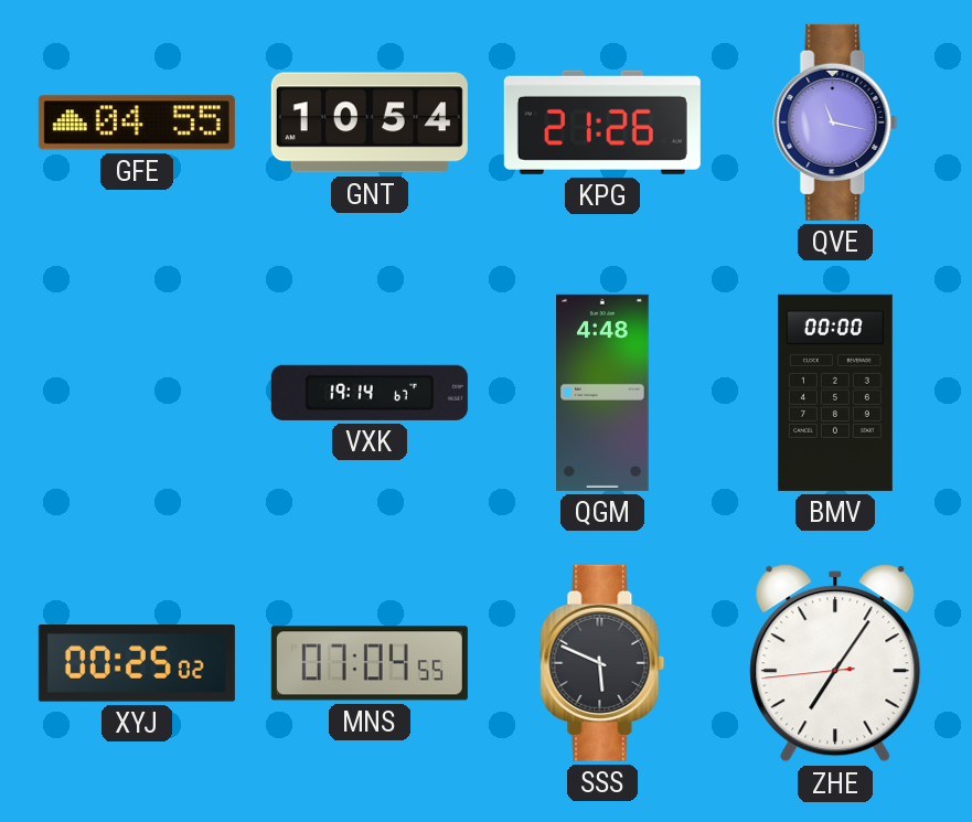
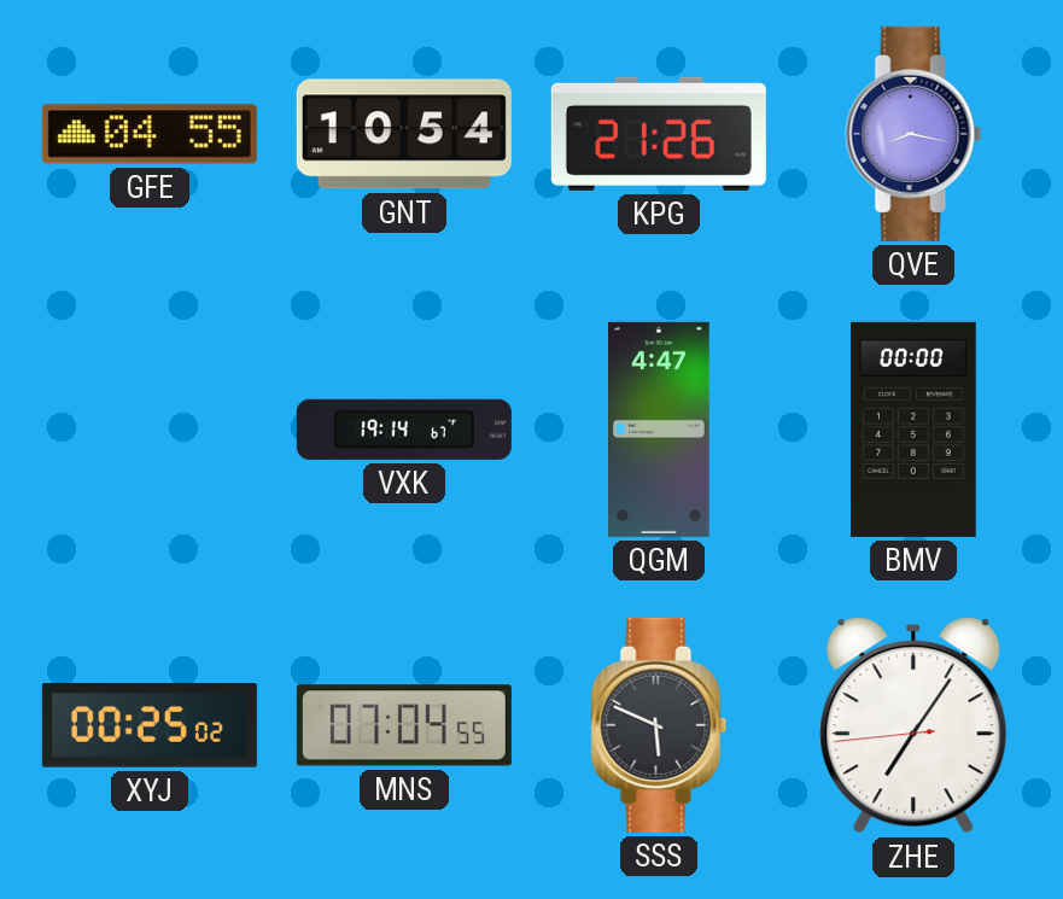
QVE: 11:17 -> 8:17
QGM: 4:48 -> 4:47
